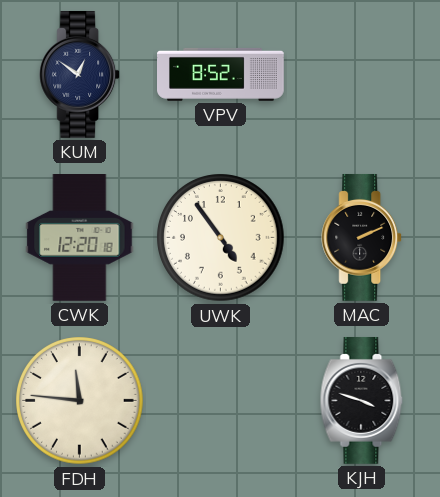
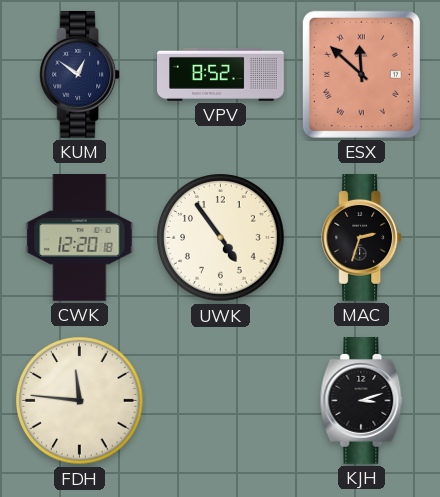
ESX: none -> 11:52
MAC: 2:11 -> 2:33
KJH: 3:48 -> 3:12
